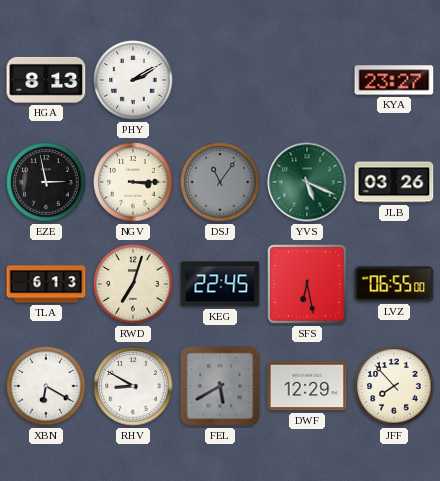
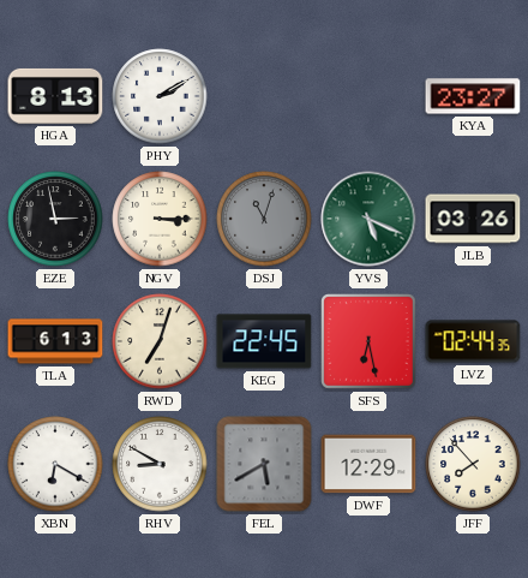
DSJ: 11:06 -> 11:03
LVZ: 06:55 -> 02:44
